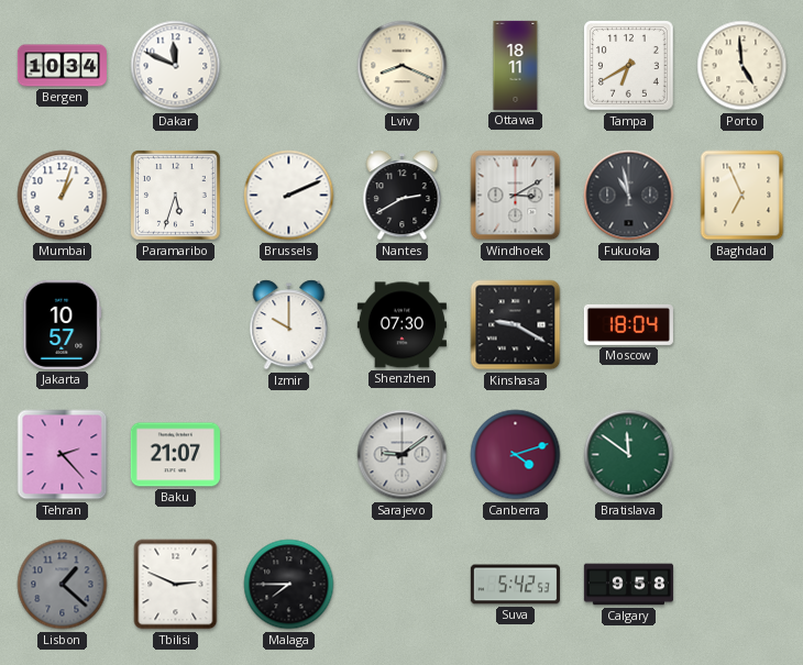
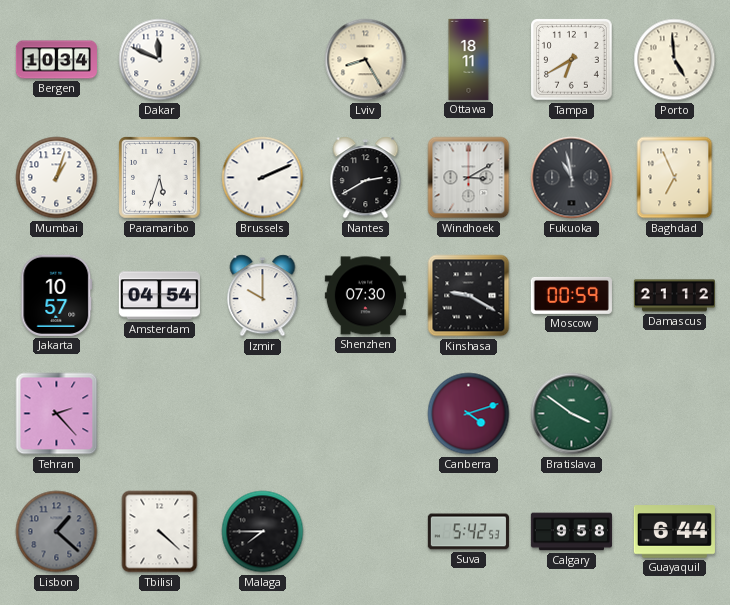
Lviv: 8:19 -> 8:25
Amsterdam: none -> 04:54
Moscow: 18:04 -> 00:59
Damascus: none -> 21:12
Baku: 21:07 -> none
Sarajevo: 9:09 -> none
Bratislava: 11:51 -> 3:51
Tbilisi: 2:49 -> 4:22
Guayaquil: none -> 6:44
